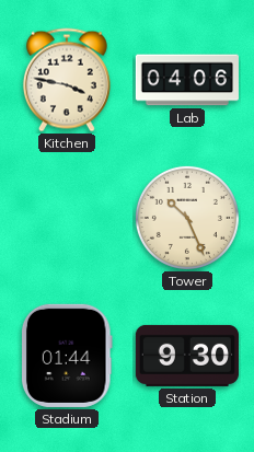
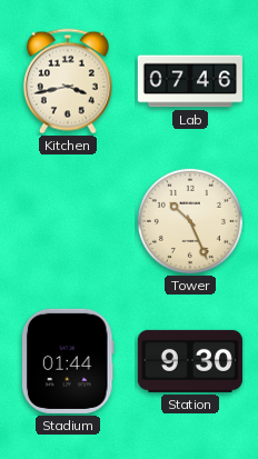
Kitchen: 3:47 -> 3:43
Lab: 04:06 -> 07:46
